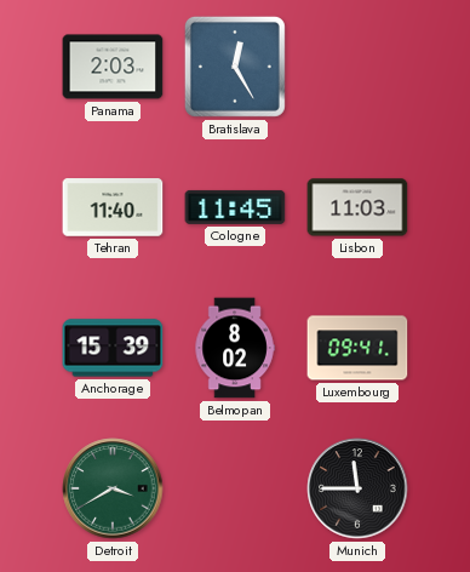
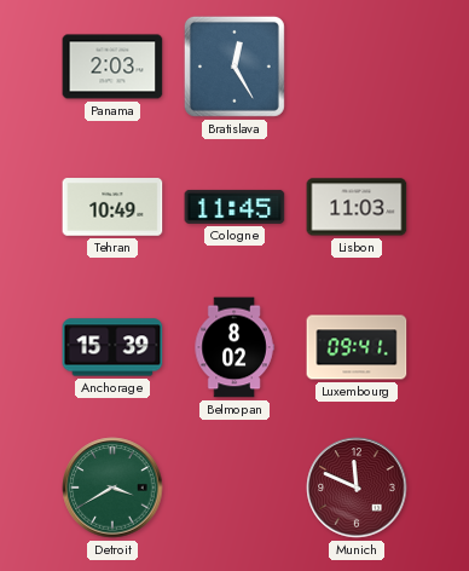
Tehran: 11:40 -> 10:49
Munich: 11:45 -> 11:49
Munich dial: black -> burgundy
